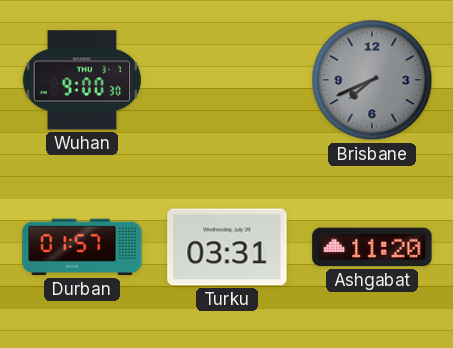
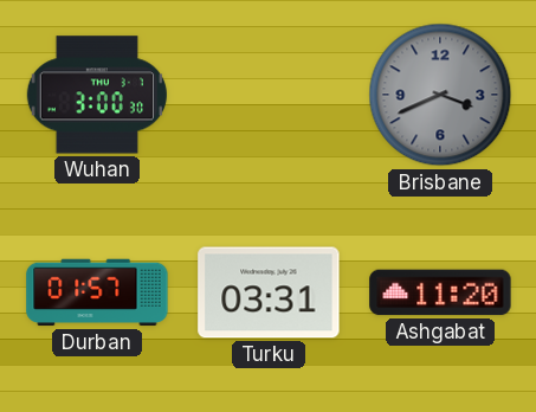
Wuhan: 9:00 -> 3:00
Brisbane: 7:41 -> 3:41
